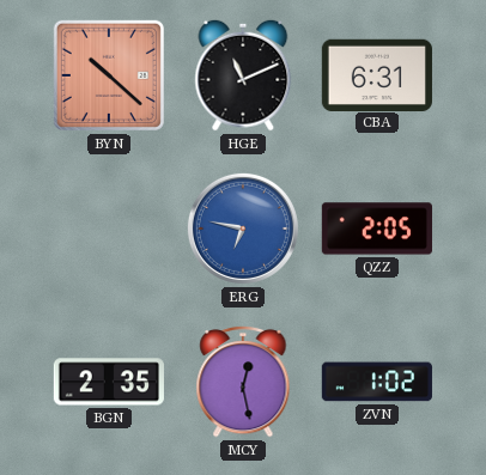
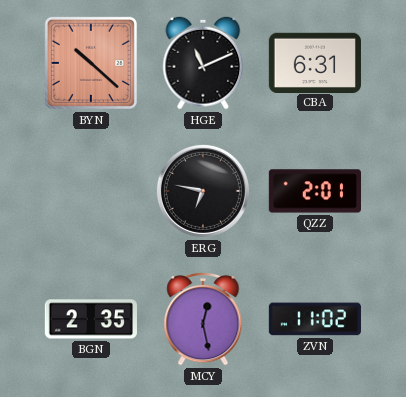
ERG dial: blue -> black
QZZ: 2:05 -> 2:01
ZVN: 1:02 -> 11:02
